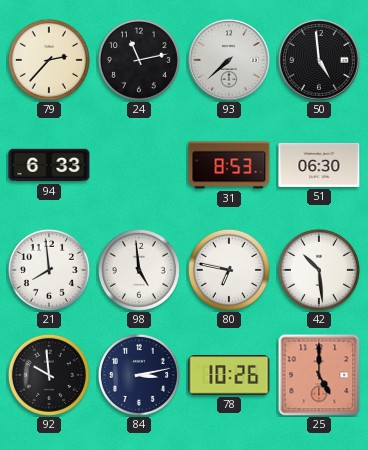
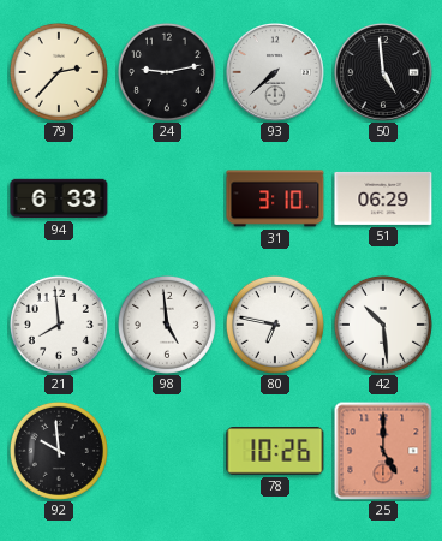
24: 11:13 -> 9:13
31: 8:53 -> 3:10
51: 06:30 -> 06:29
84: 3:13 -> none
